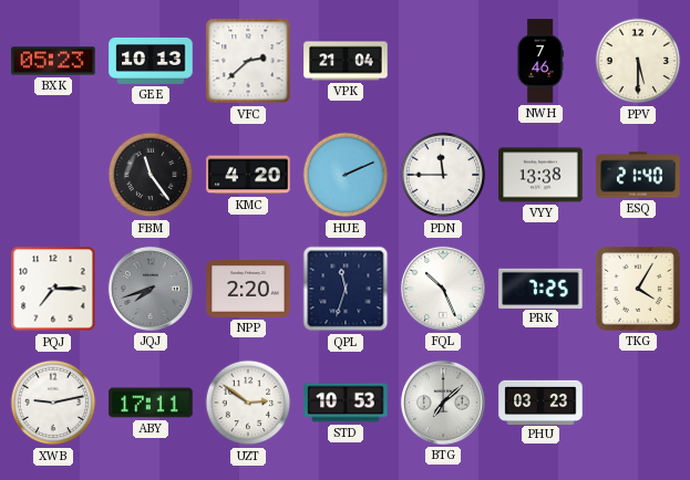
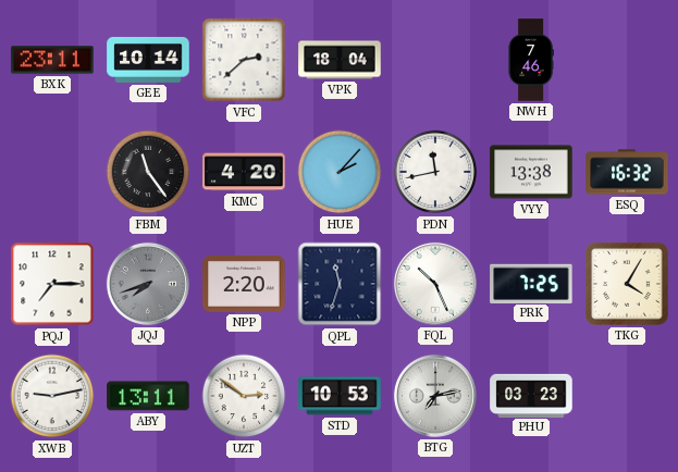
BXK: 05:23 -> 23:11
GEE: 10:13 -> 10:14
VPK: 21:04 -> 18:04
PPV: 5:30 -> none
HUE: 2:11 -> 2:07
PDN: 11:45 -> 11:43
ESQ: 21:40 -> 16:32
ABY: 17:11 -> 13:11
BTG: 7:08 -> 7:13
